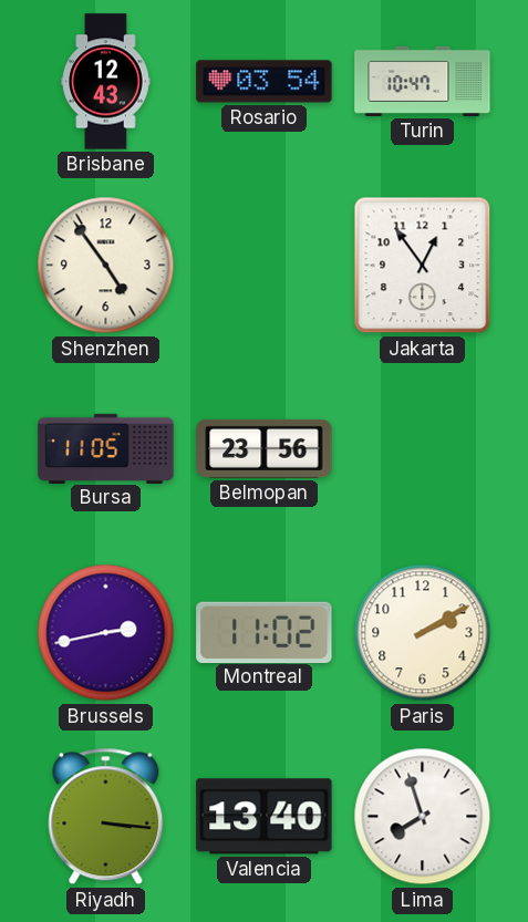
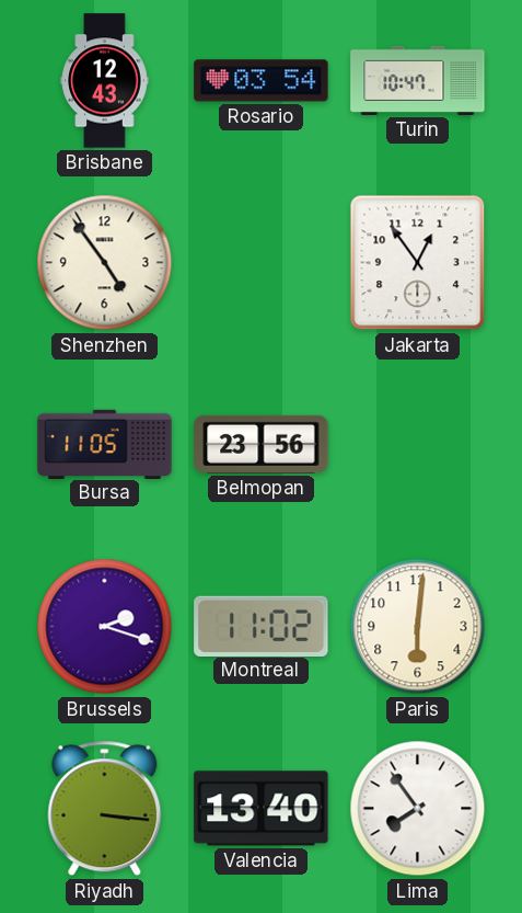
Brussels: 2:43 -> 2:18
Paris: 2:10 -> 6:01
Lima: 7:57 -> 7:54
